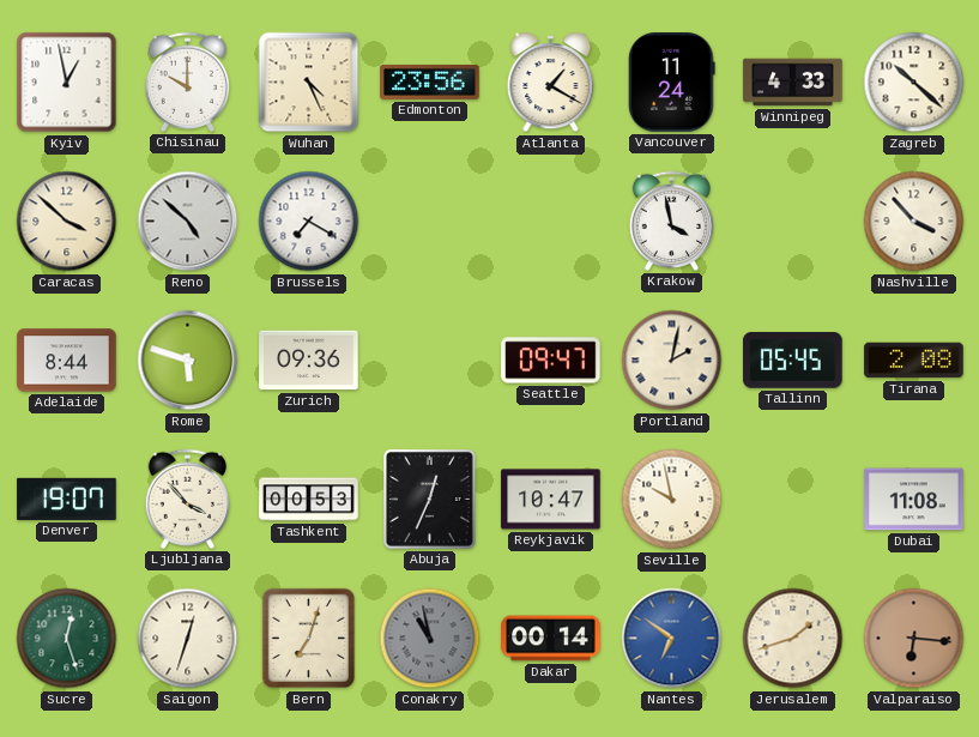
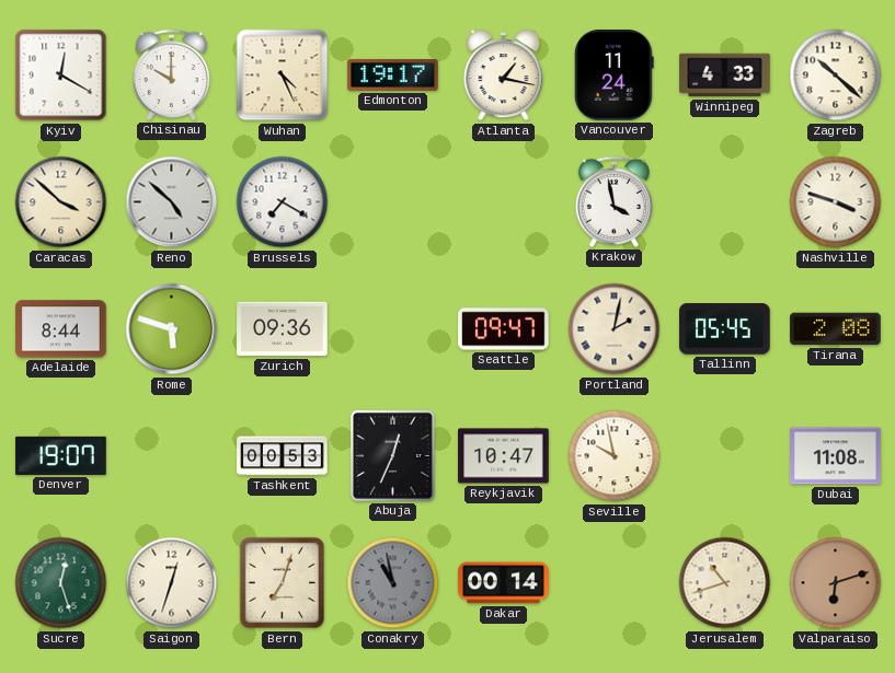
Kyiv: 12:58 -> 12:20
Edmonton: 23:56 -> 19:17
Atlanta: 1:20 -> 1:17
Nashville: 3:53 -> 3:48
Ljubljana: 3:53 -> none
Nantes: 6:51 -> none
Jerusalem: 1:42 -> 10:42
Valparaiso: 6:16 -> 6:12
